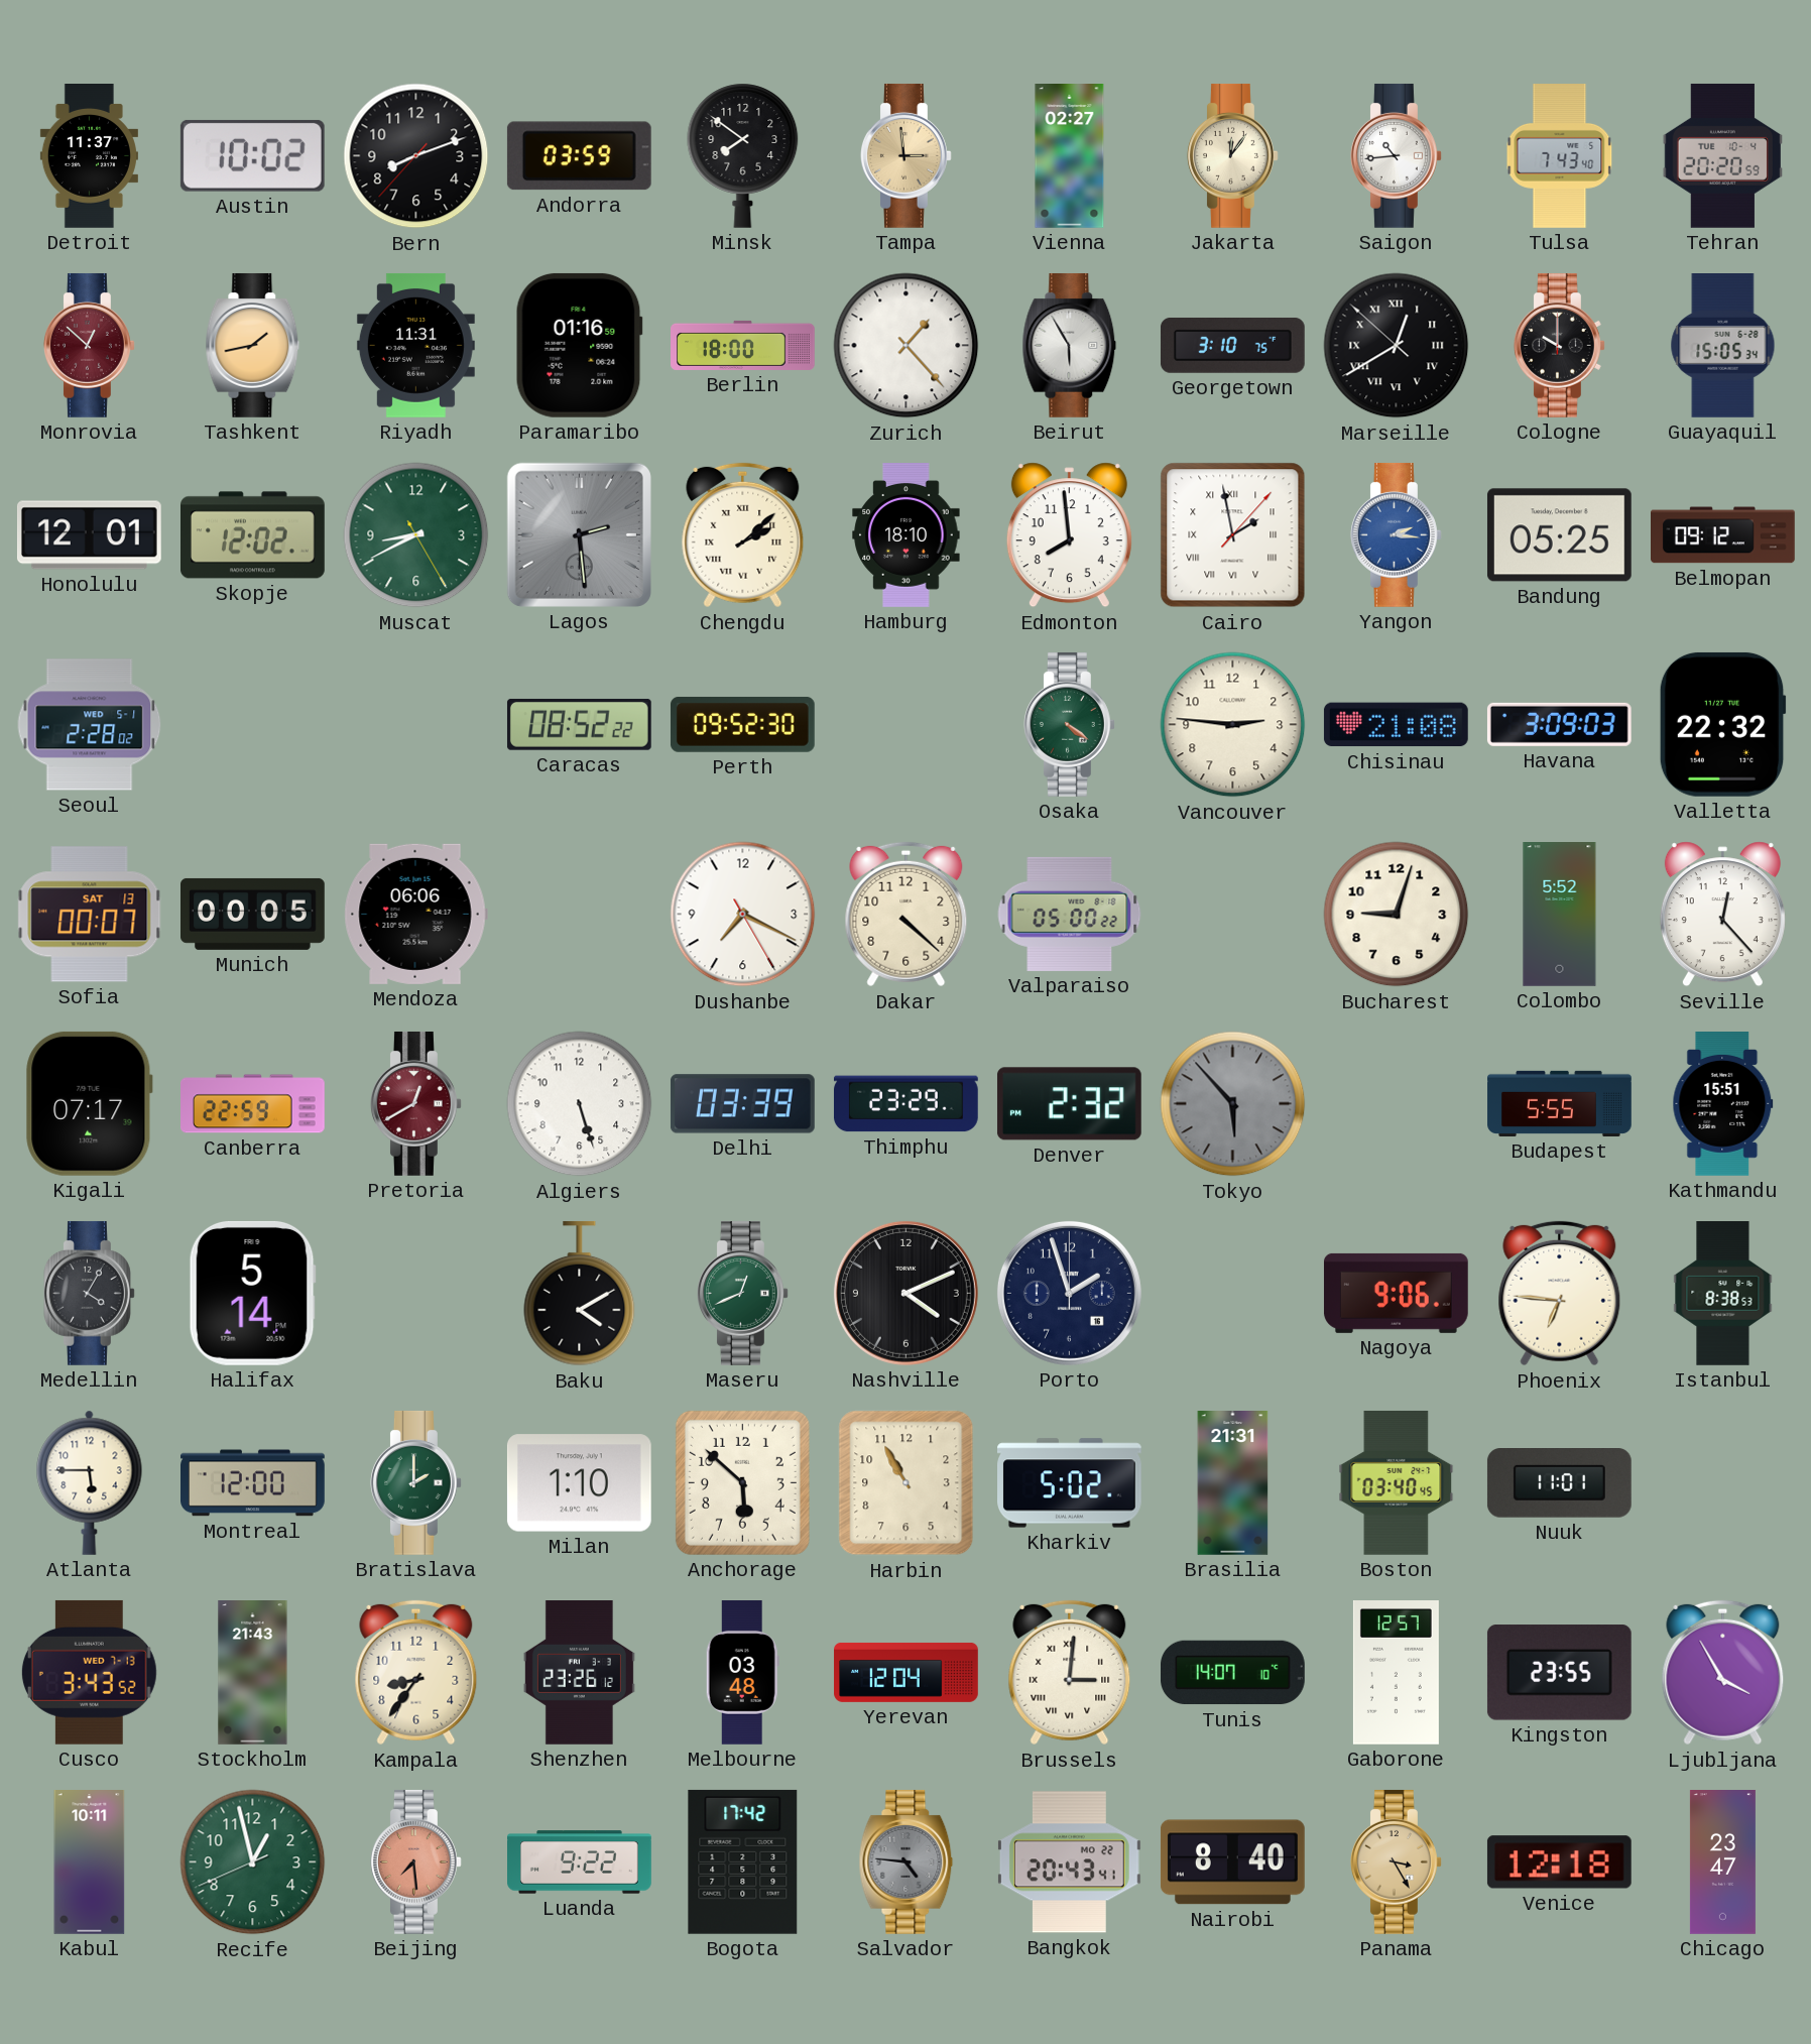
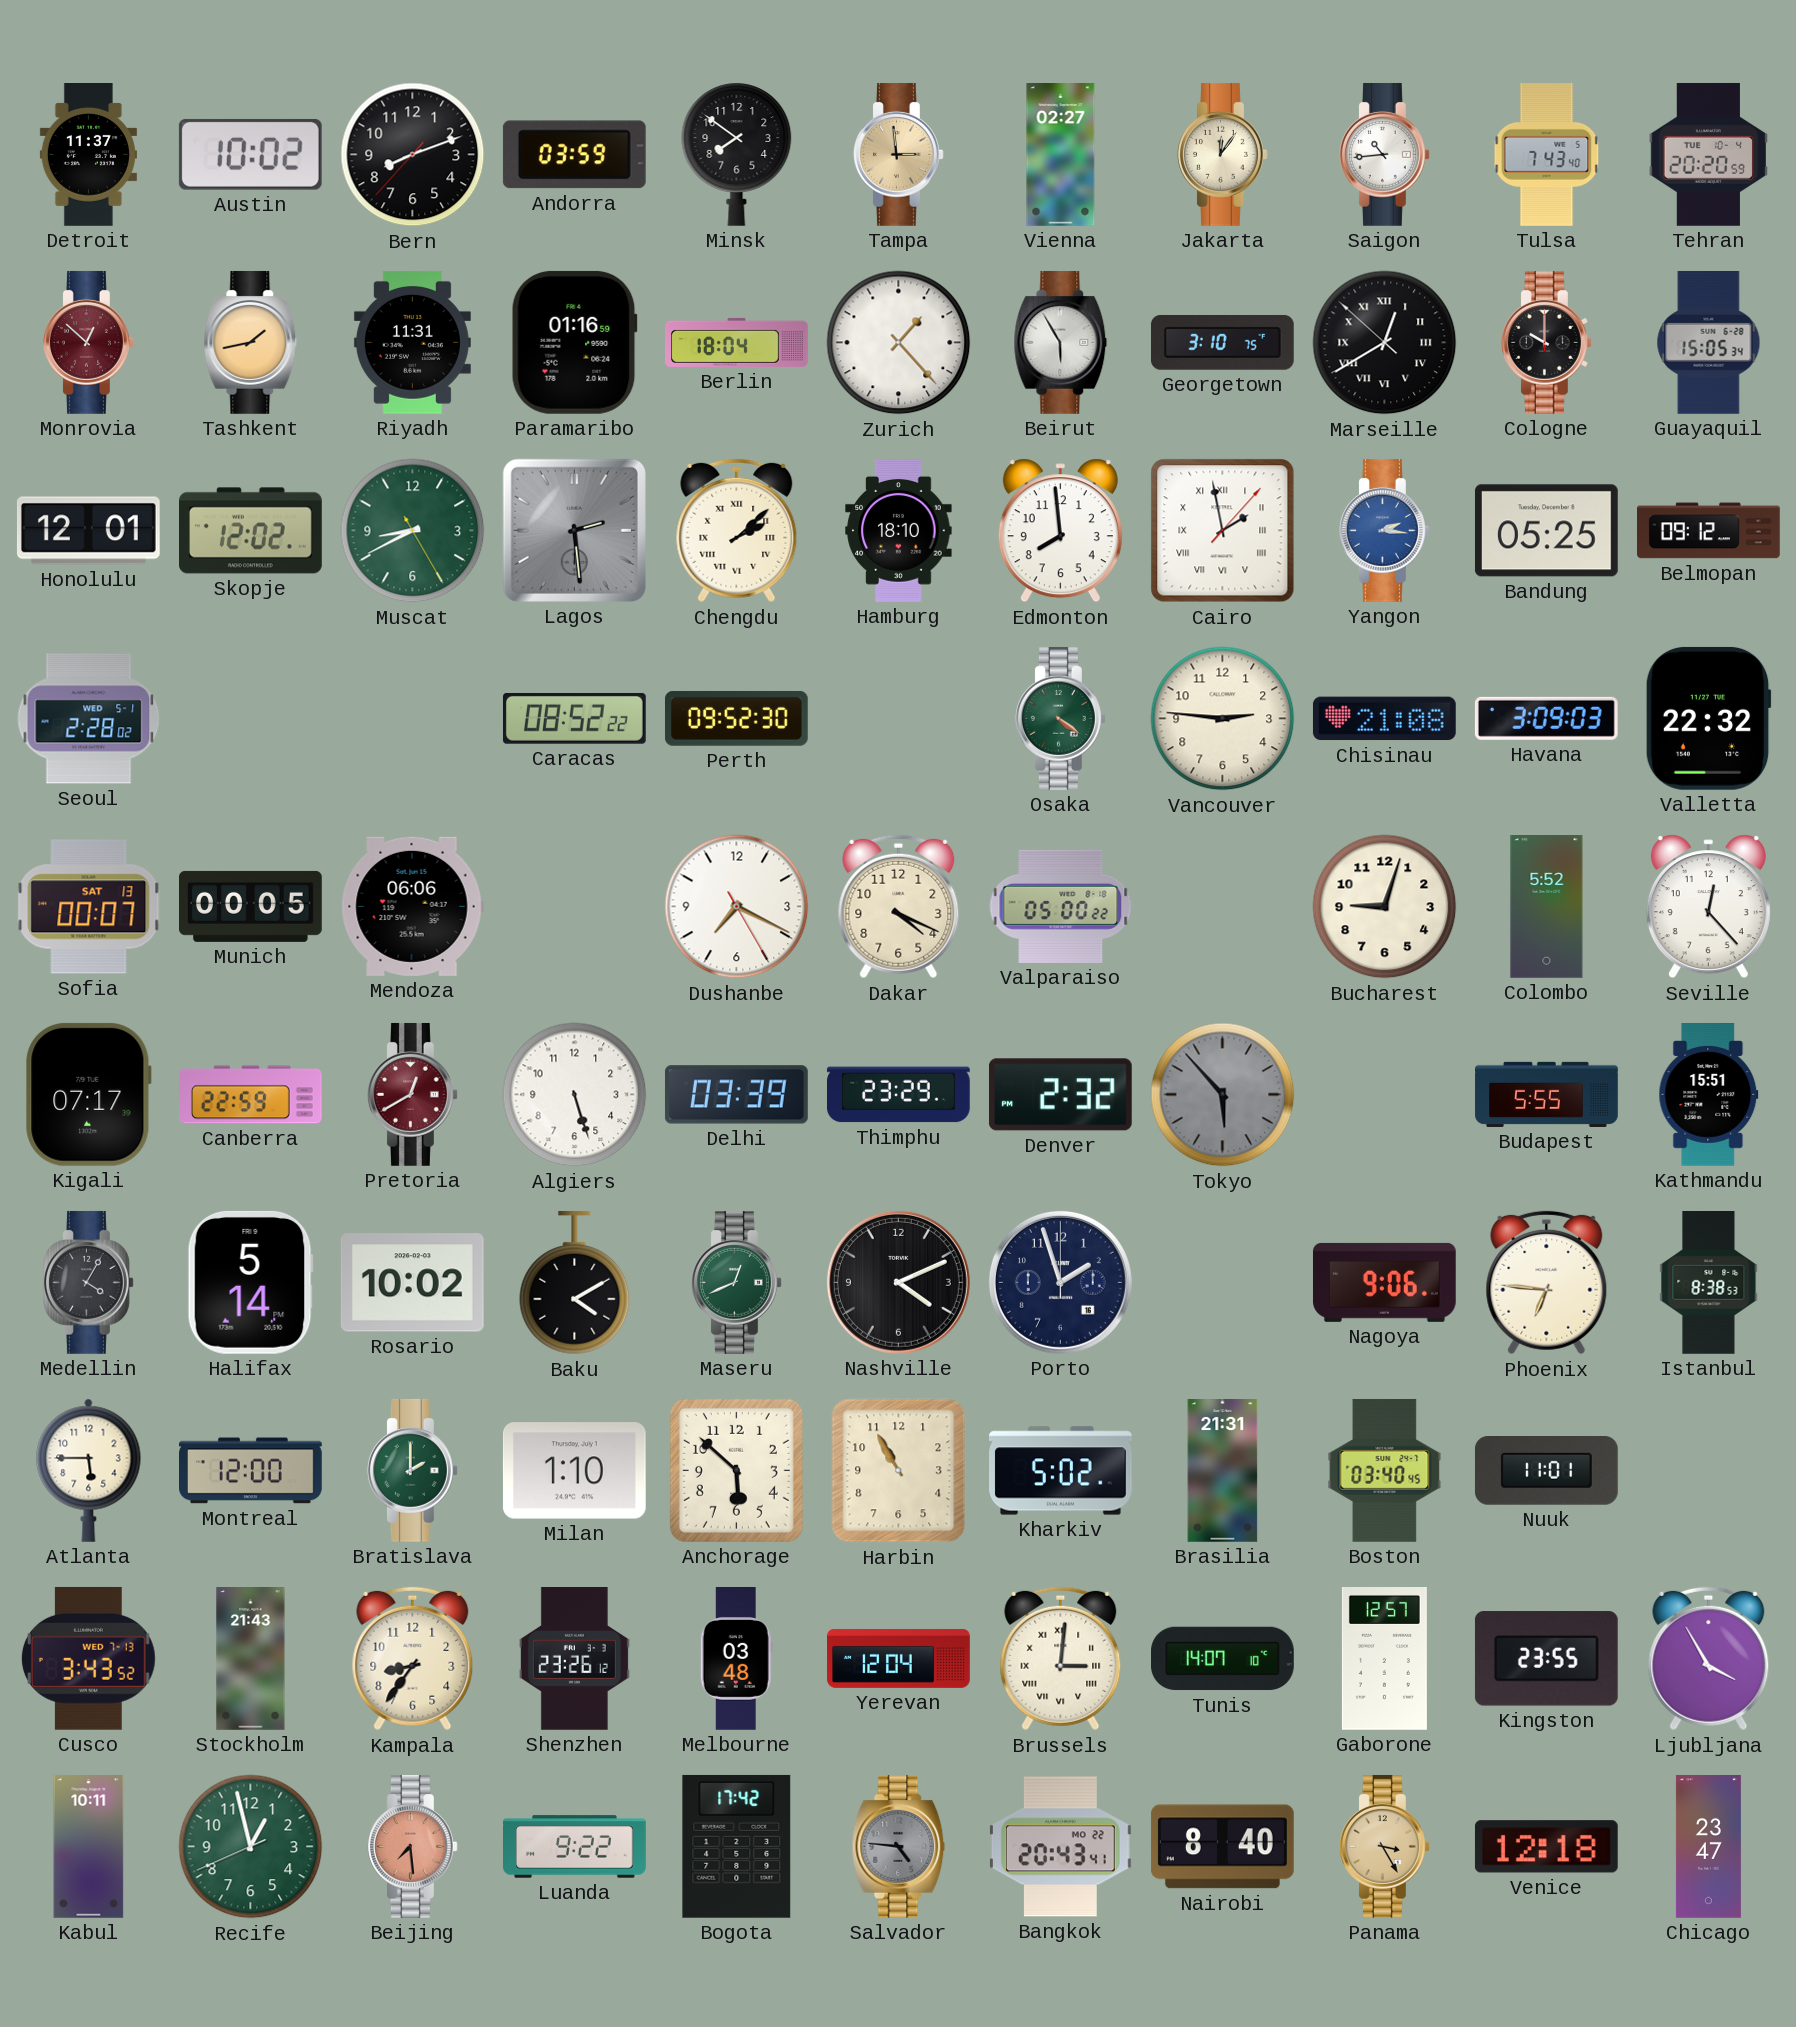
Berlin: 18:00 -> 18:04
Dakar: 4:22 -> 4:19
Rosario: none -> 10:02
